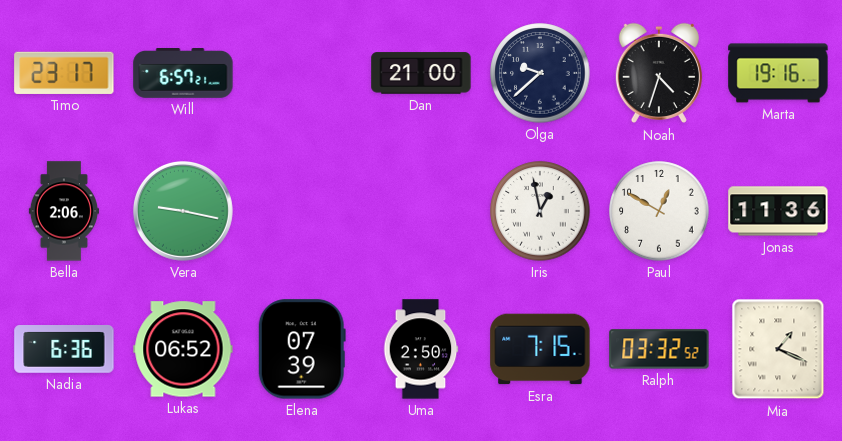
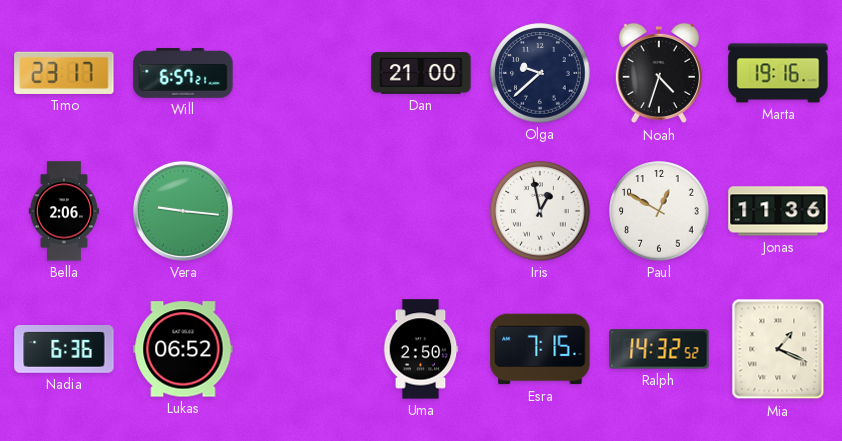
Vera: 9:17 -> 9:16
Elena: 07:39 -> none
Ralph: 03:32 -> 14:32
